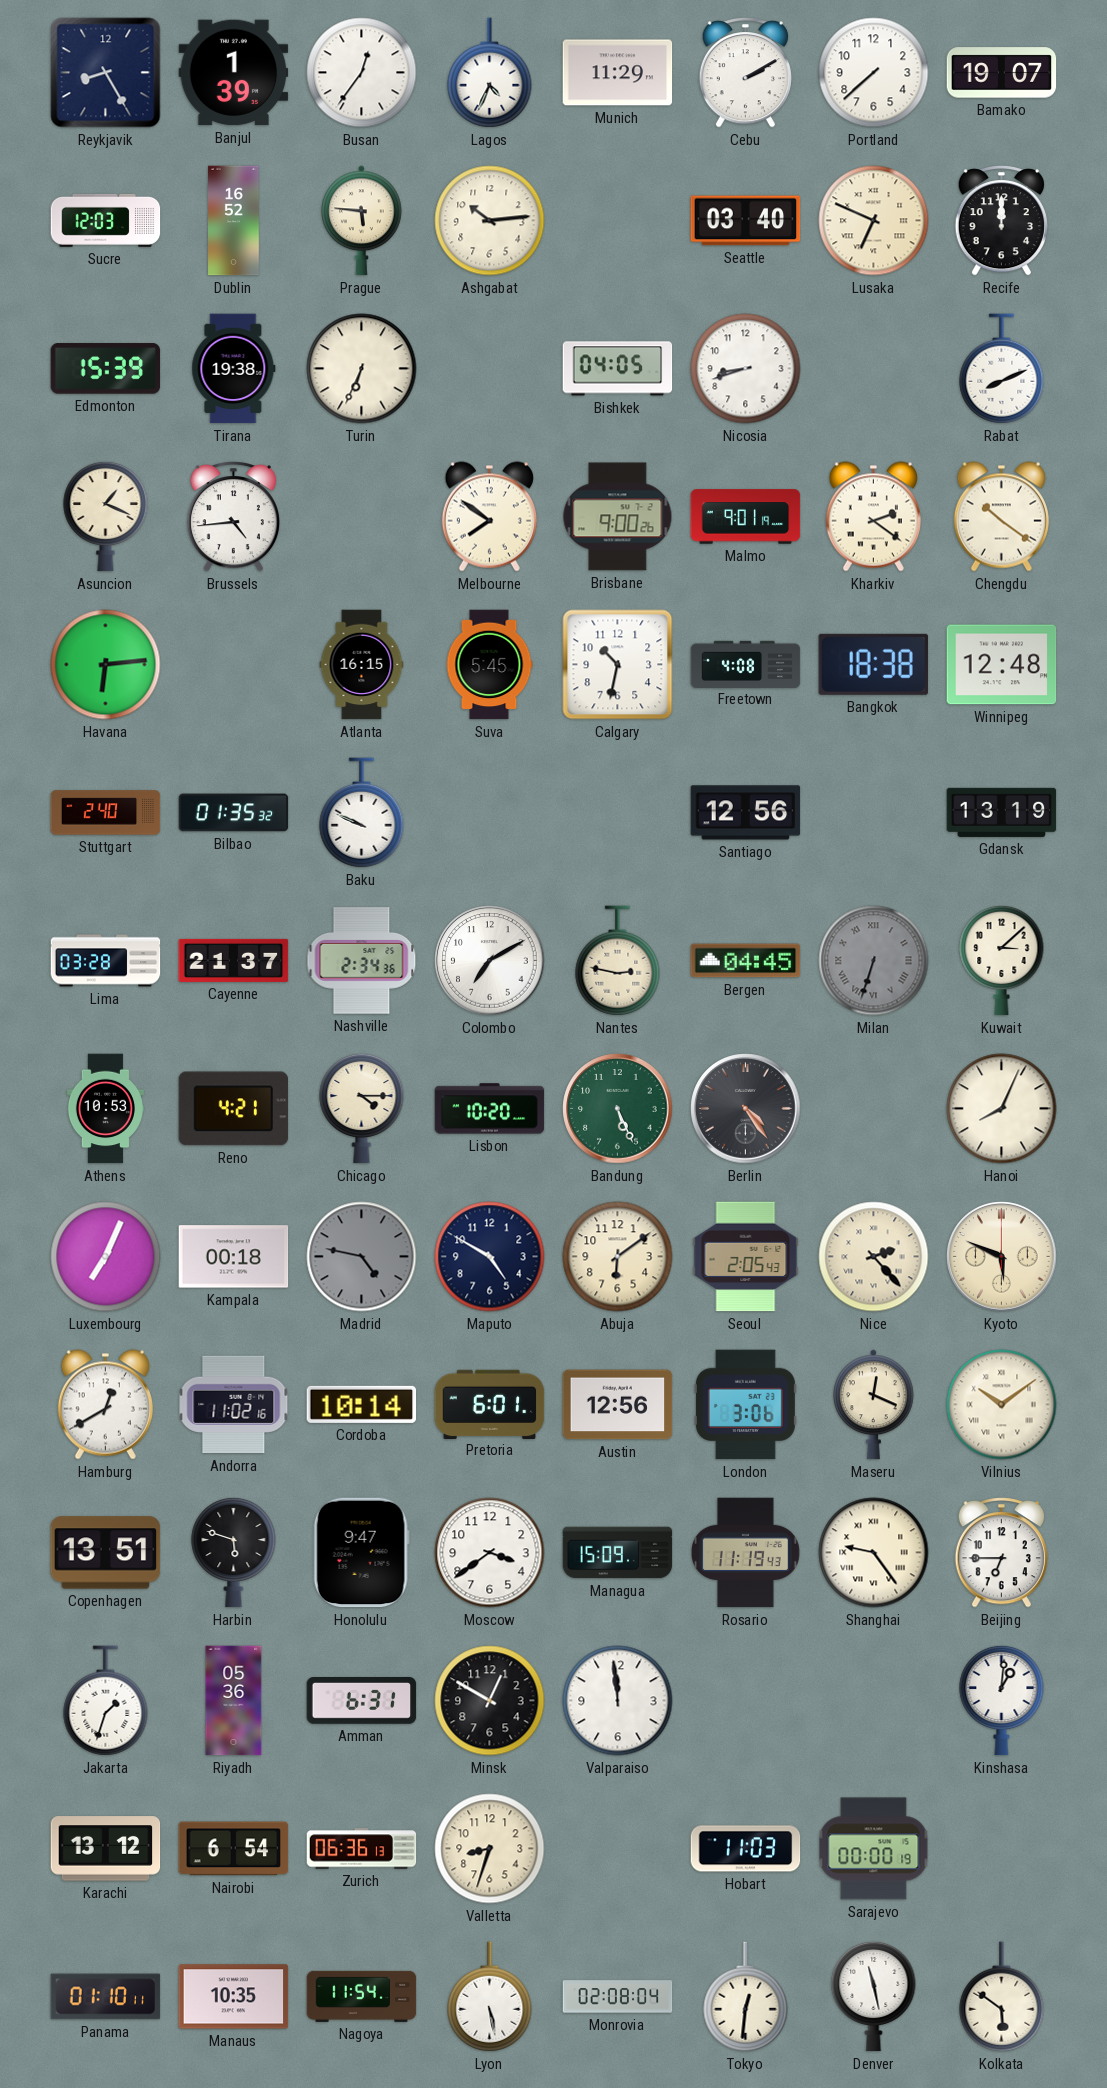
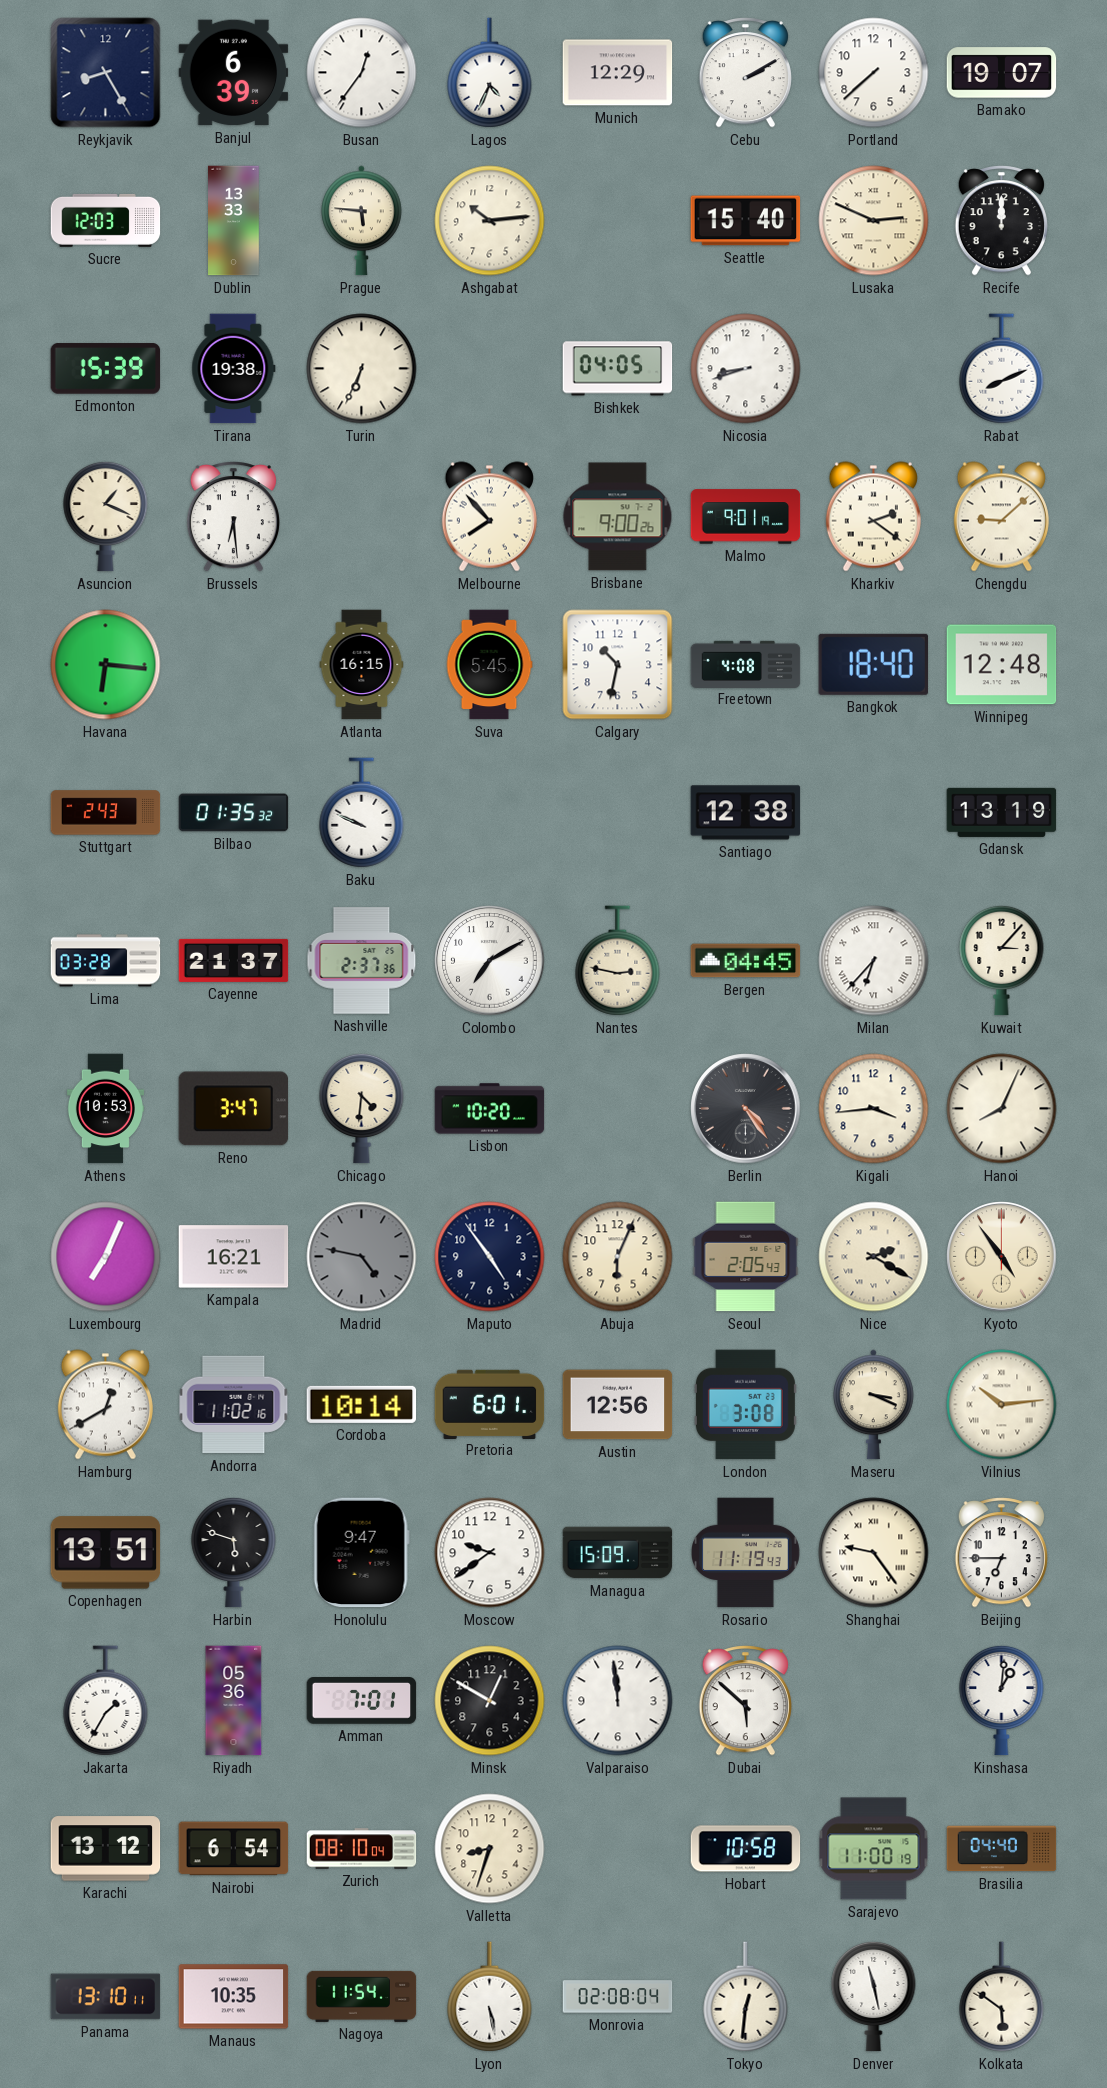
Banjul: 1:39 -> 6:39
Munich: 11:29 -> 12:29
Dublin: 16:52 -> 13:33
Seattle: 03:40 -> 15:40
Lusaka: 6:49 -> 2:49
Brussels: 4:44 -> 6:29
Melbourne: 7:51 -> 7:53
Chengdu: 10:21 -> 9:08
Havana: 6:14 -> 6:16
Bangkok: 18:38 -> 18:40
Stuttgart: 2:40 -> 2:43
Santiago: 12:56 -> 12:38
Nashville: 2:34 -> 2:37
Milan: 6:33 -> 6:37
Milan dial: grey -> white
Kuwait: 3:08 -> 3:07
Reno: 4:21 -> 3:47
Chicago: 4:15 -> 4:31
Bandung: 5:26 -> none
Kigali: none -> 3:44
Kampala: 00:18 -> 16:21
Maputo: 4:50 -> 4:54
Abuja: 6:09 -> 6:04
Nice: 2:23 -> 2:20
Kyoto: 5:49 -> 4:54
London: 3:06 -> 3:08
Maseru: 12:19 -> 3:19
Vilnius: 10:09 -> 10:14
Moscow: 3:39 -> 9:39
Jakarta: 1:33 -> 1:35
Amman: 6:31 -> 7:01
Dubai: none -> 5:52
Zurich: 06:36 -> 08:10
Hobart: 11:03 -> 10:58
Sarajevo: 00:00 -> 11:00
Brasilia: none -> 04:40
Panama: 01:10 -> 13:10
